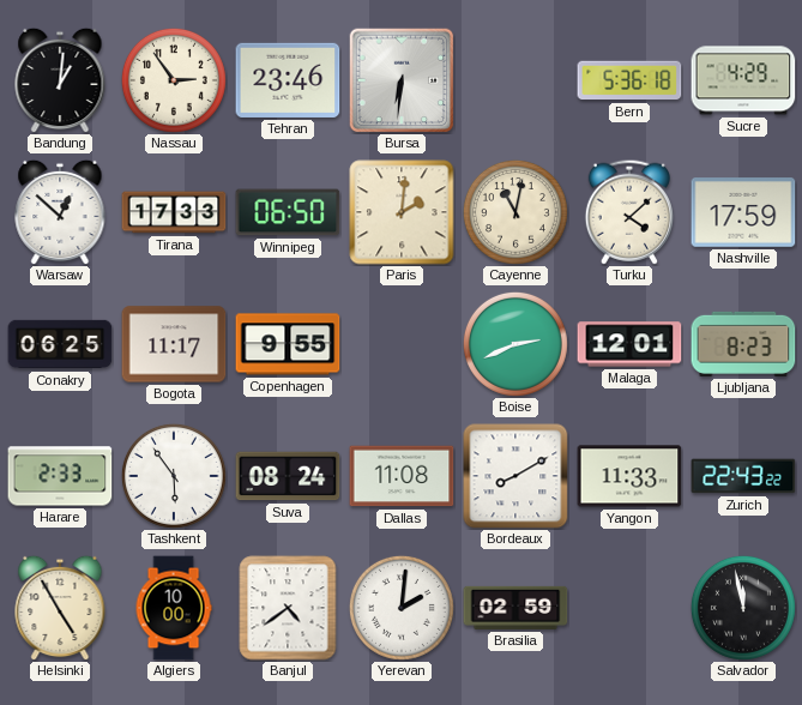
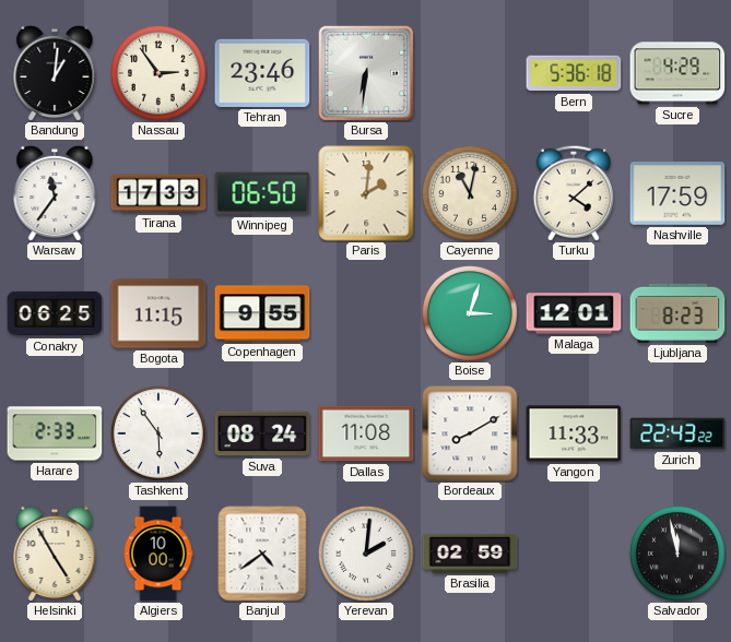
Warsaw: 12:52 -> 11:36
Bogota: 11:17 -> 11:15
Boise: 2:41 -> 3:03
